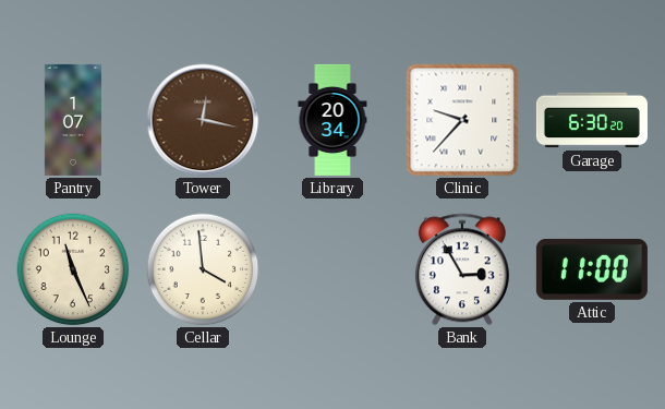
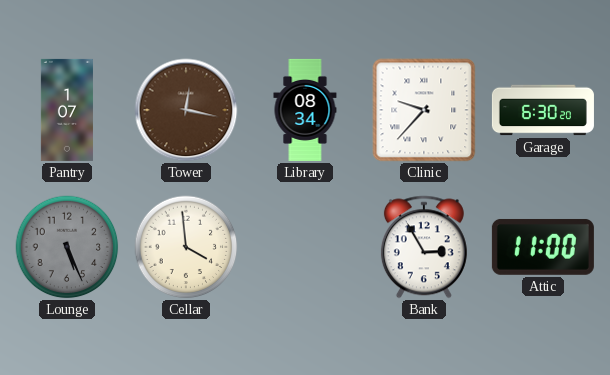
Library: 20:34 -> 08:34
Lounge: 11:26 -> 5:26
Lounge dial: cream -> grey
